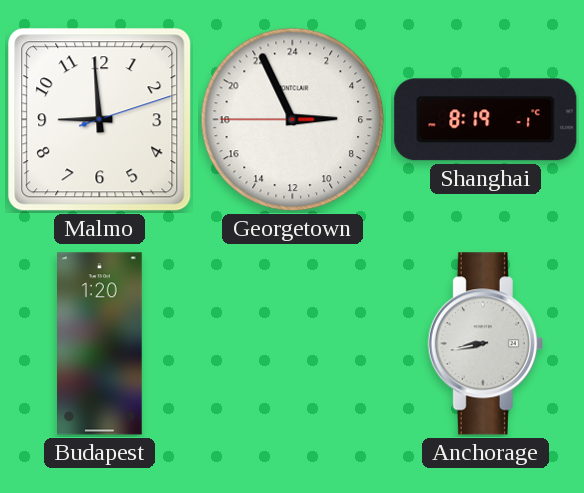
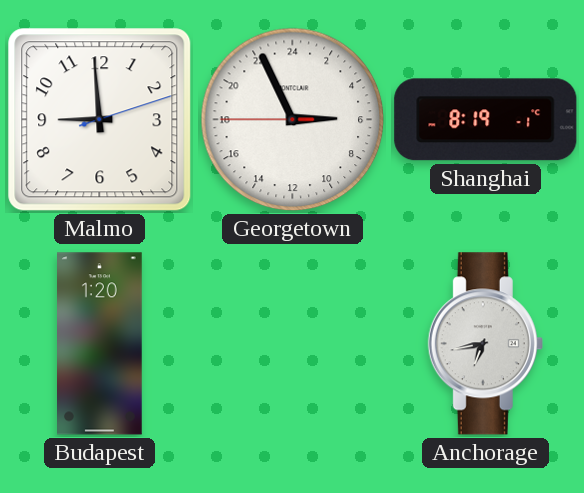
Anchorage: 8:43 -> 6:43
